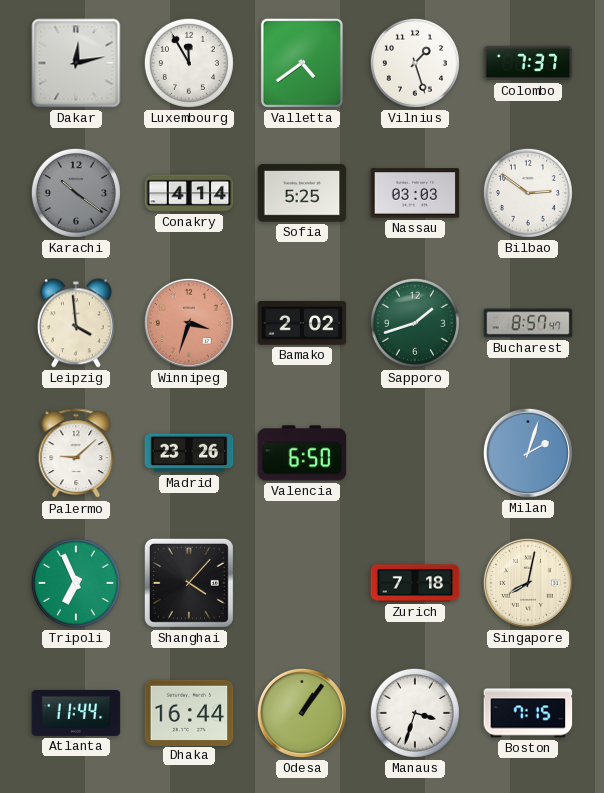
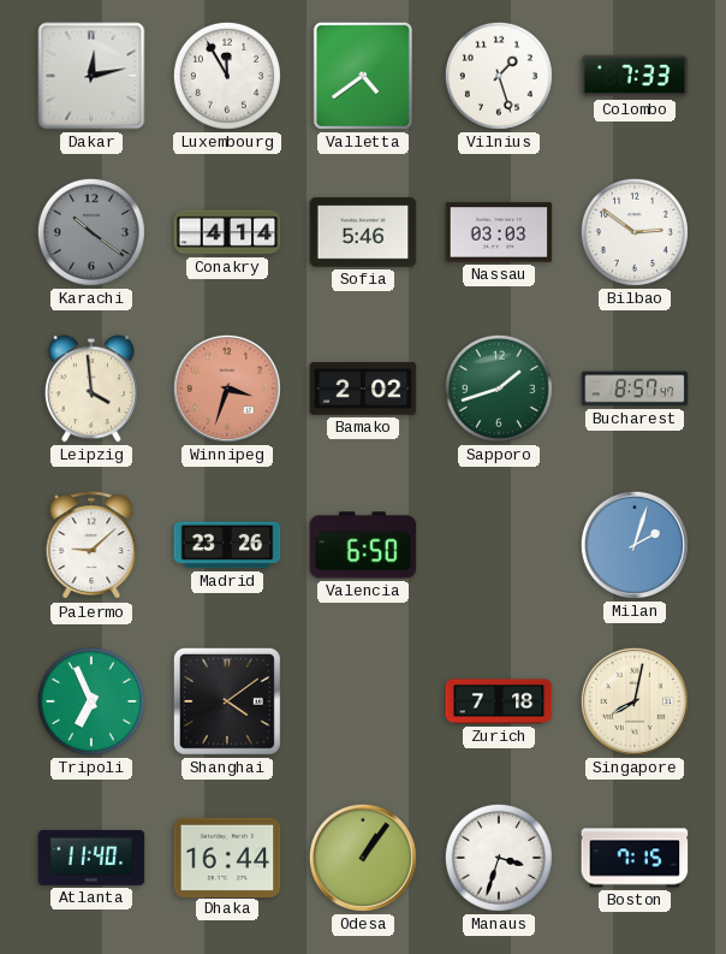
Colombo: 7:37 -> 7:33
Sofia: 5:25 -> 5:46
Shanghai: 4:07 -> 4:09
Atlanta: 11:44 -> 11:40
